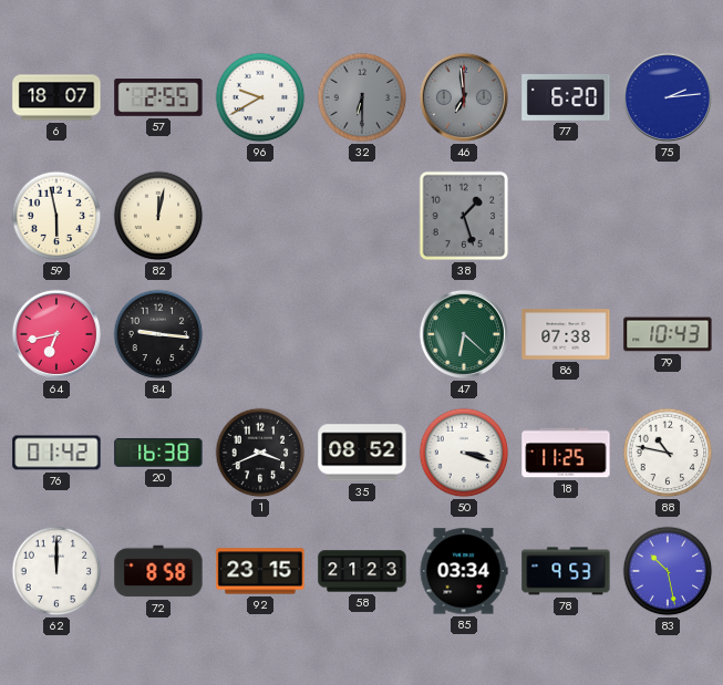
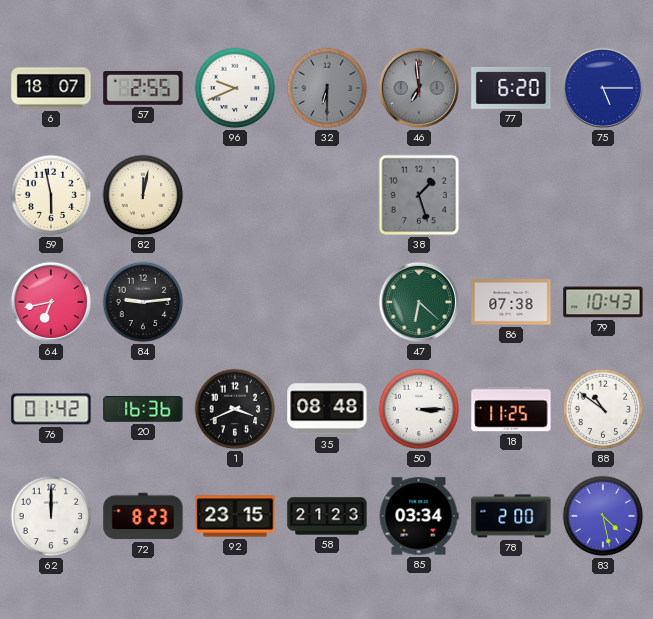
96: 9:40 -> 9:41
75: 2:14 -> 5:15
84: 9:16 -> 9:14
20: 16:38 -> 16:36
35: 08:52 -> 08:48
50: 3:18 -> 3:15
88: 10:47 -> 10:51
72: 8:58 -> 8:23
78: 9:53 -> 2:00
83: 10:28 -> 4:28
